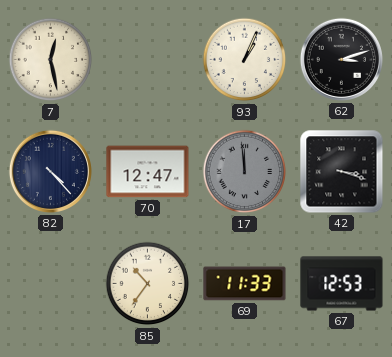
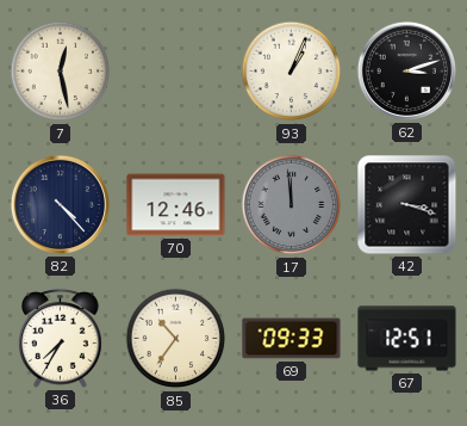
70: 12:47 -> 12:46
36: none -> 7:35
69: 11:33 -> 09:33
67: 12:53 -> 12:51
